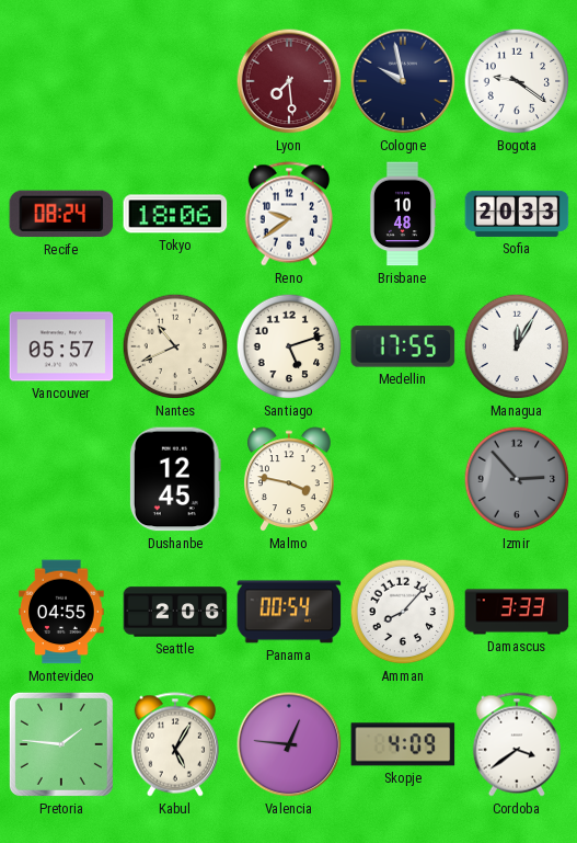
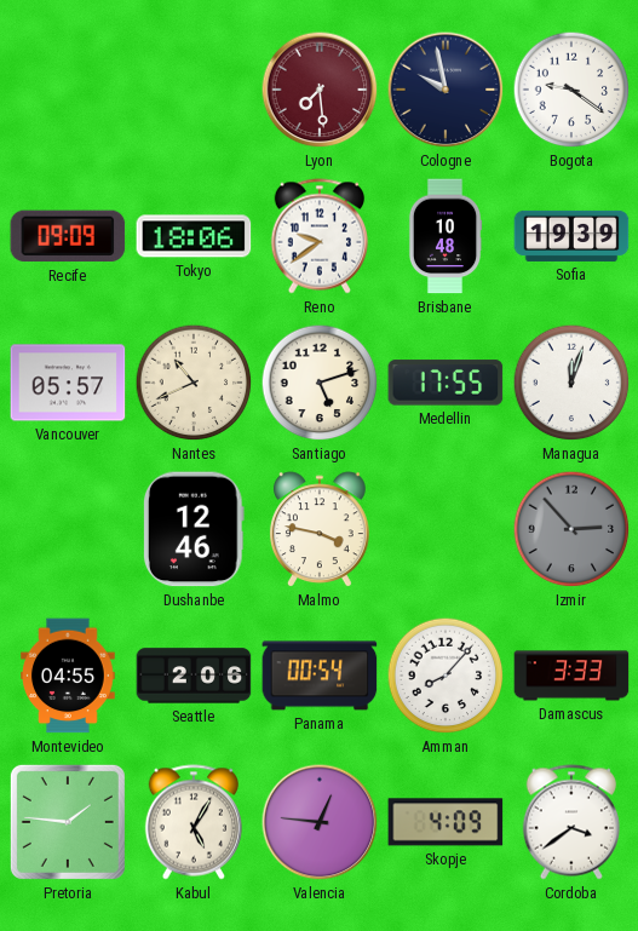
Recife: 08:24 -> 09:09
Sofia: 20:33 -> 19:39
Managua: 12:05 -> 12:03
Dushanbe: 12:45 -> 12:46
